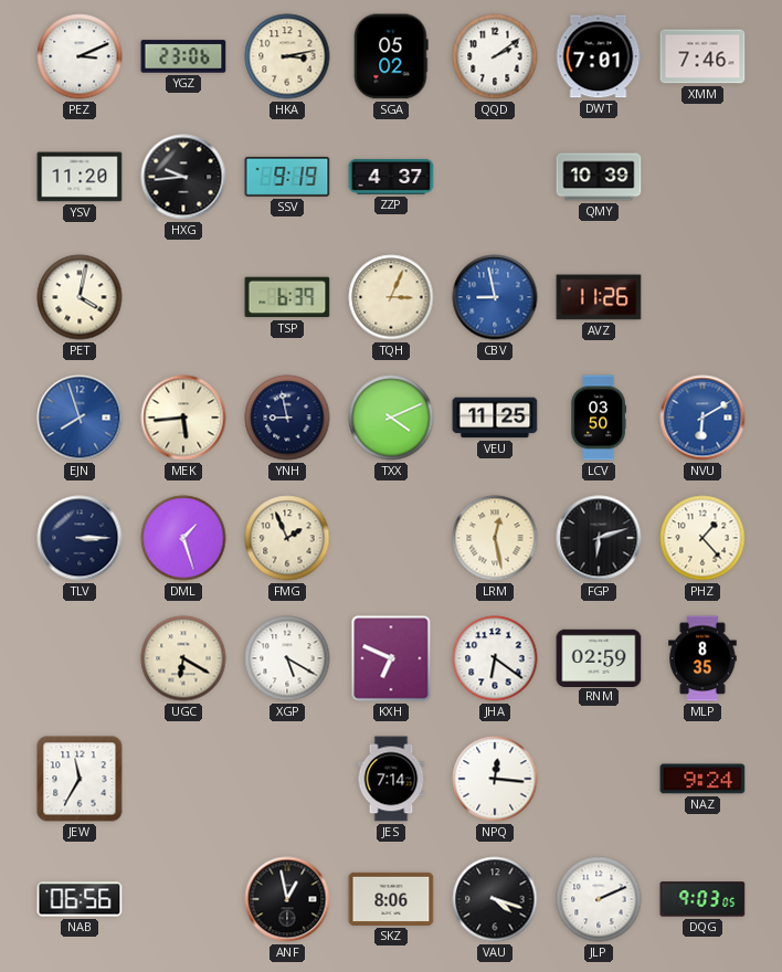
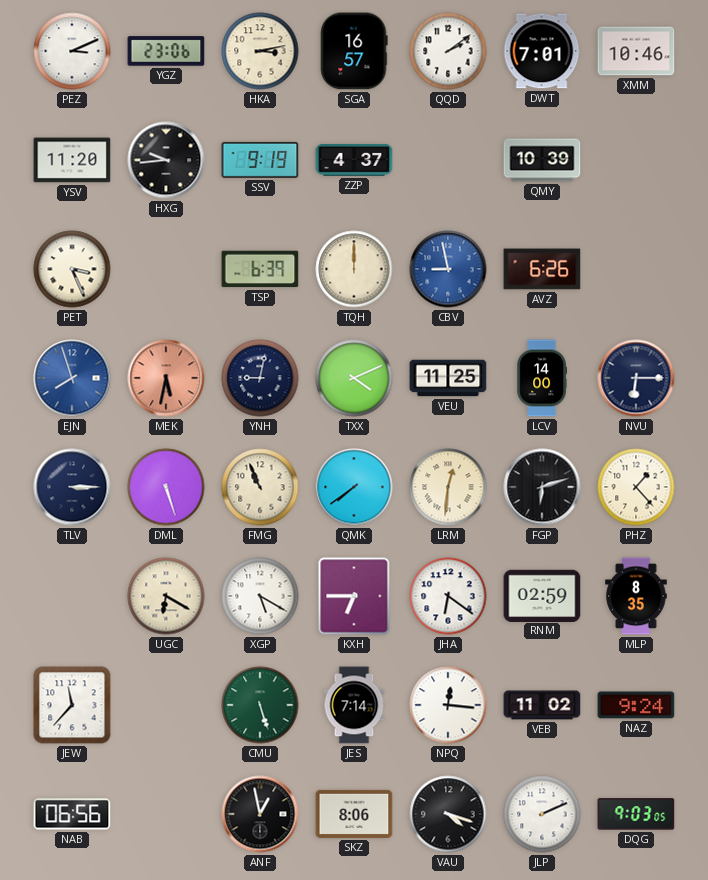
SGA: 05:02 -> 16:57
XMM: 7:46 -> 10:46
PET: 4:02 -> 3:26
TQH: 3:04 -> 12:00
AVZ: 11:26 -> 6:26
MEK: 5:44 -> 5:32
MEK dial: cream -> salmon
YNH: 8:58 -> 9:02
LCV: 03:50 -> 14:00
NVU: 6:10 -> 6:15
NVU dial: blue -> navy
DML: 1:27 -> 5:27
FMG: 1:56 -> 10:56
QMK: none -> 7:39
LRM: 12:28 -> 12:31
KXH: 6:49 -> 6:45
JEW: 11:35 -> 11:37
CMU: none -> 5:27
VEB: none -> 11:02
